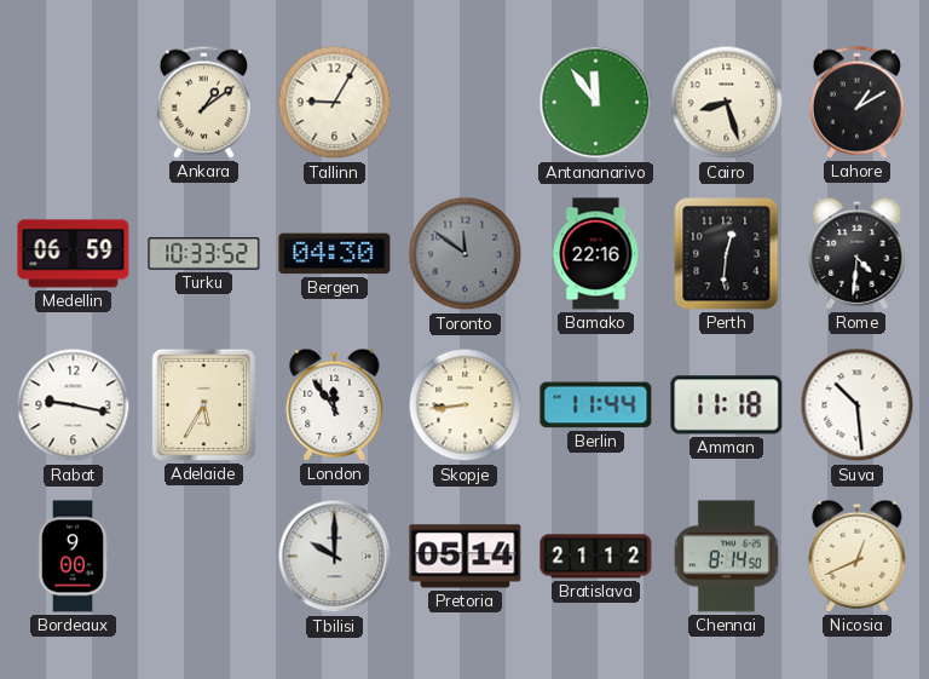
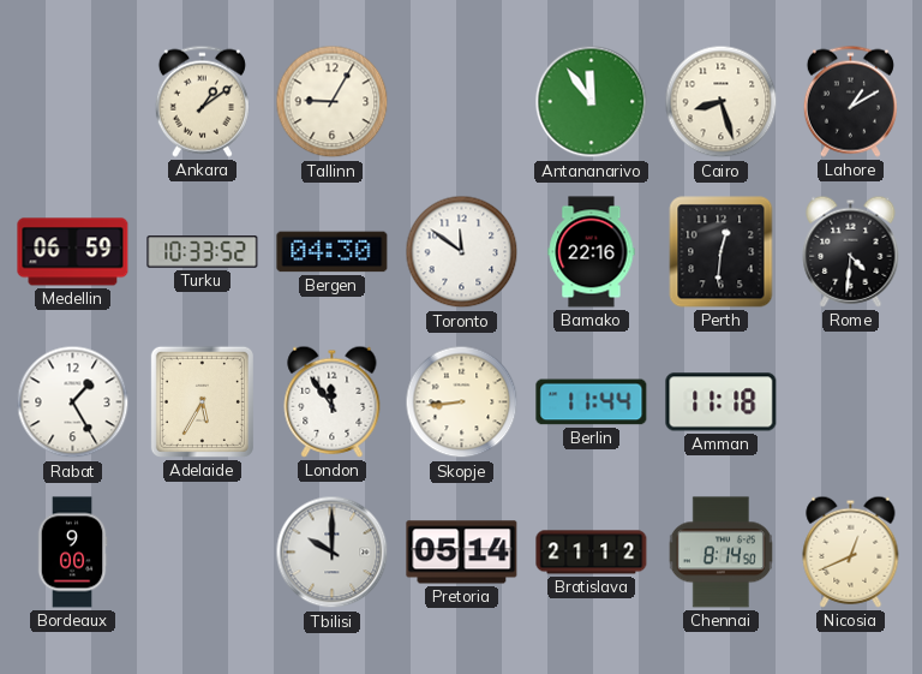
Toronto dial: grey -> white
Rabat: 9:17 -> 1:25
Suva: 10:29 -> none
